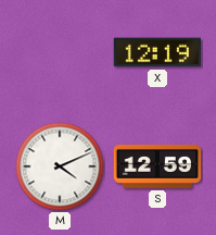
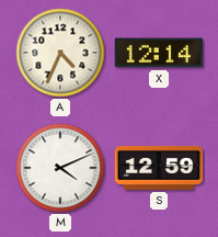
A: none -> 4:34
X: 12:19 -> 12:14
